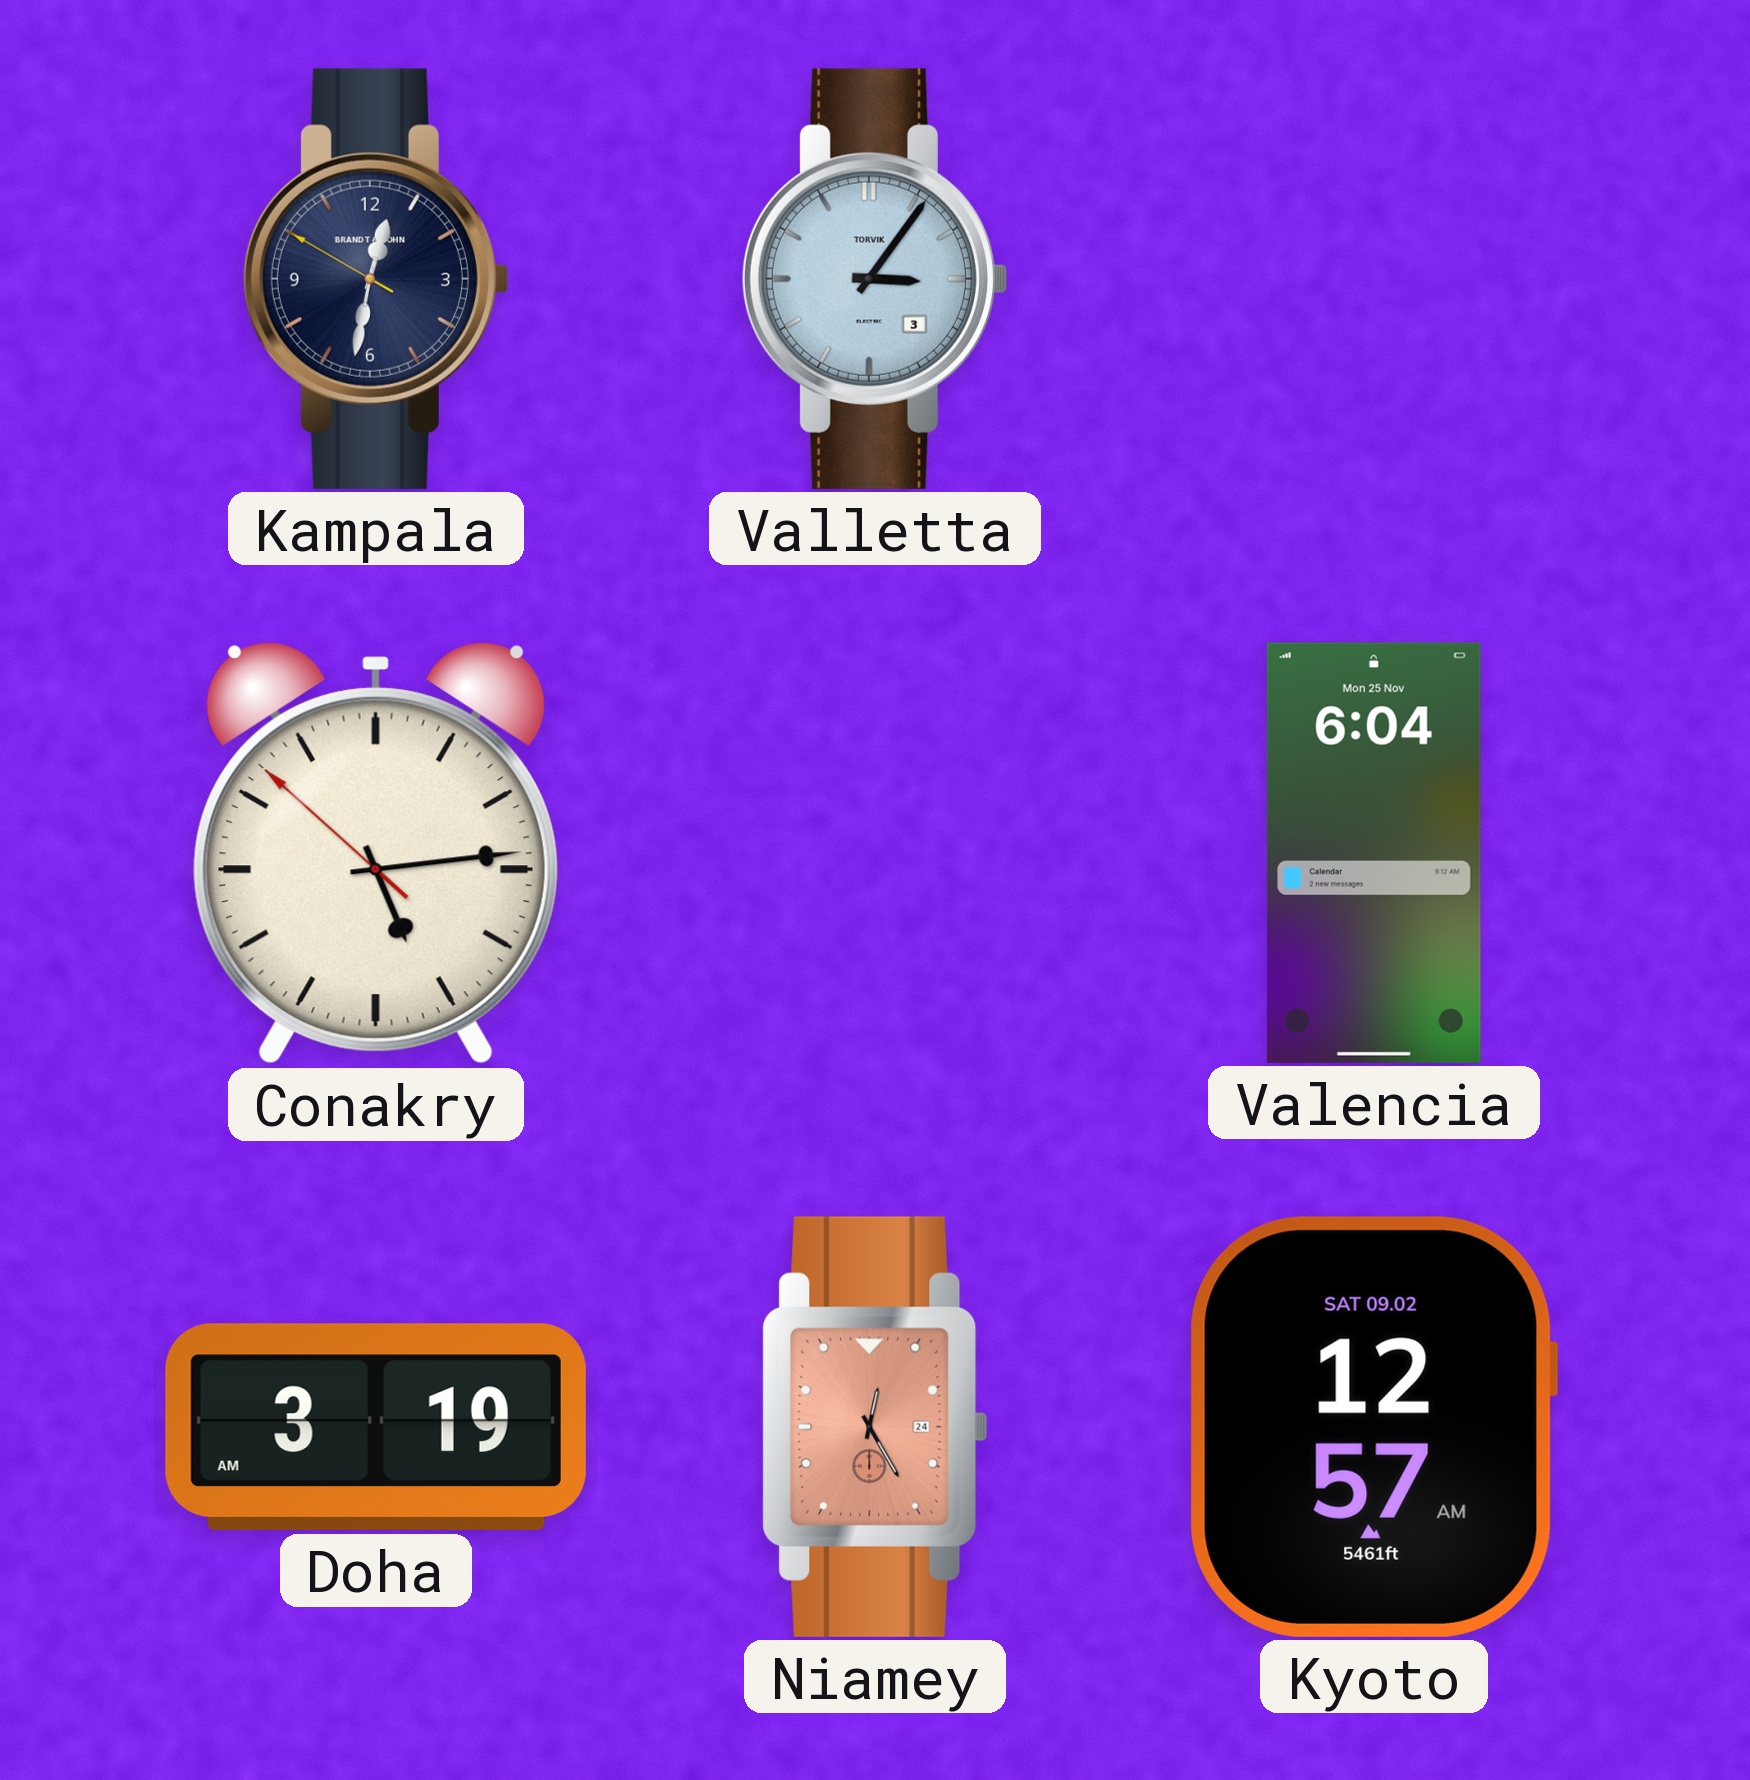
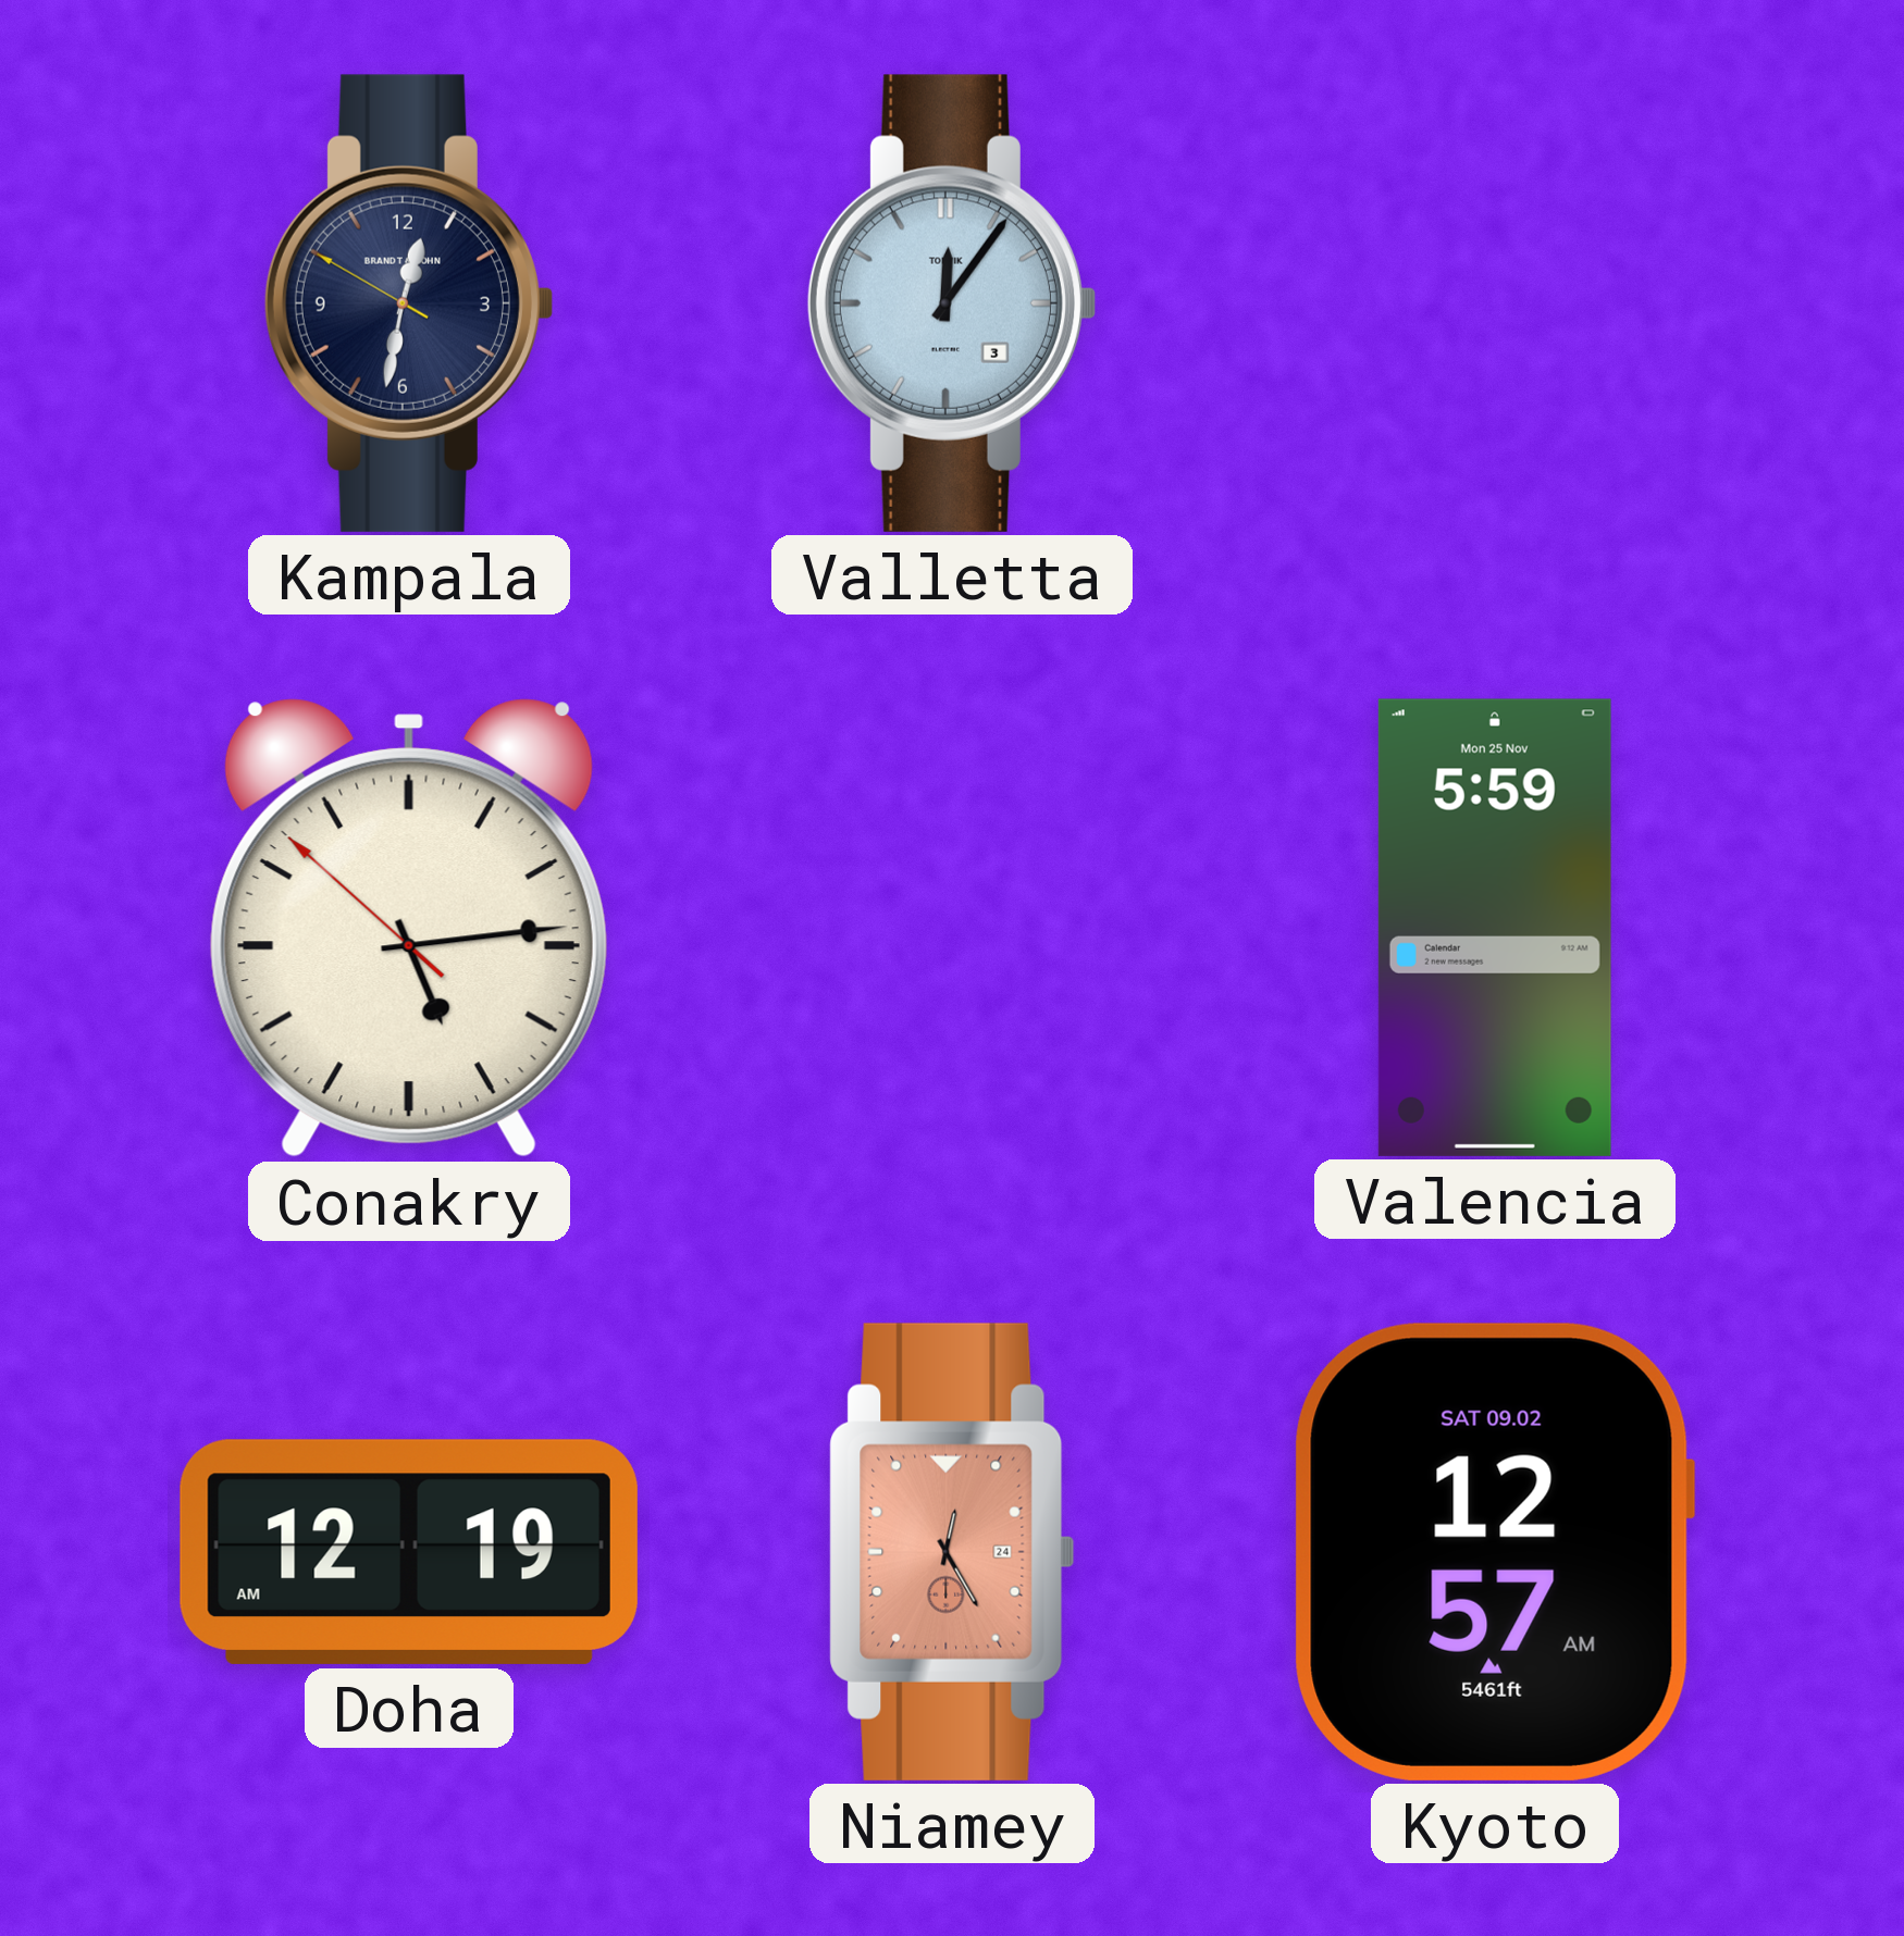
Valletta: 3:06 -> 12:06
Valencia: 6:04 -> 5:59
Doha: 3:19 -> 12:19
